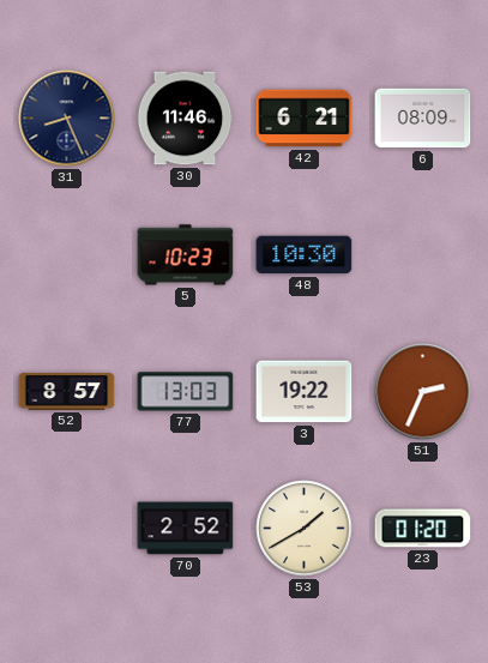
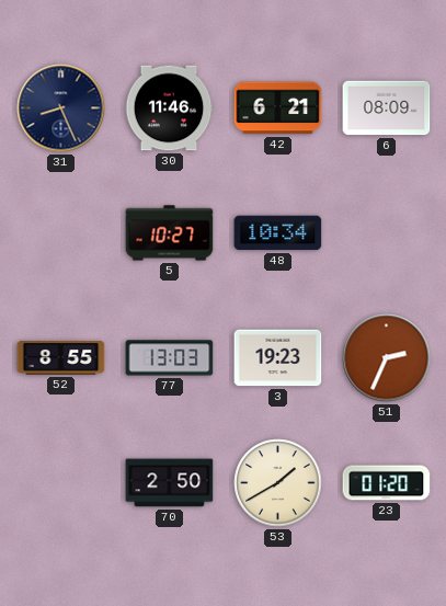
5: 10:23 -> 10:27
48: 10:30 -> 10:34
52: 8:57 -> 8:55
3: 19:22 -> 19:23
70: 2:52 -> 2:50
